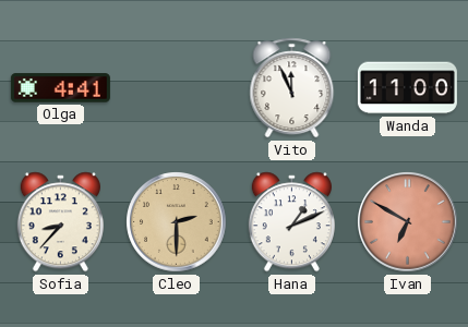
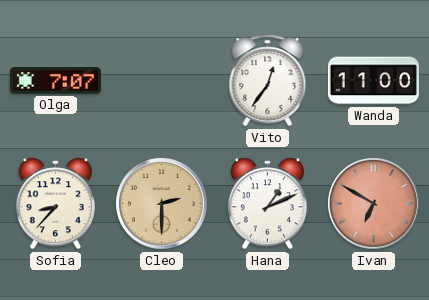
Olga: 4:41 -> 7:07
Vito: 11:56 -> 12:36
